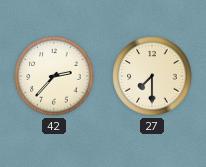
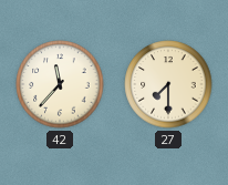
42: 2:37 -> 11:37
